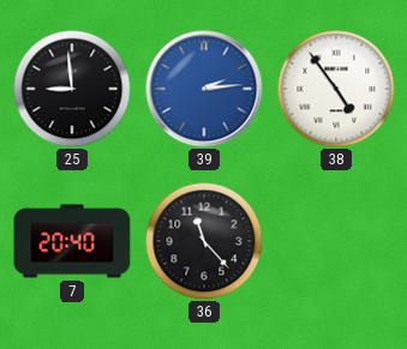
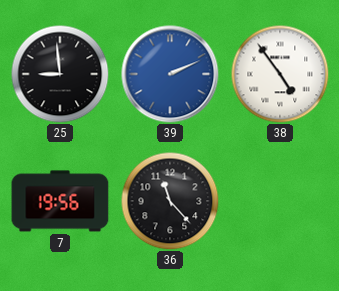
39: 2:14 -> 2:11
7: 20:40 -> 19:56
